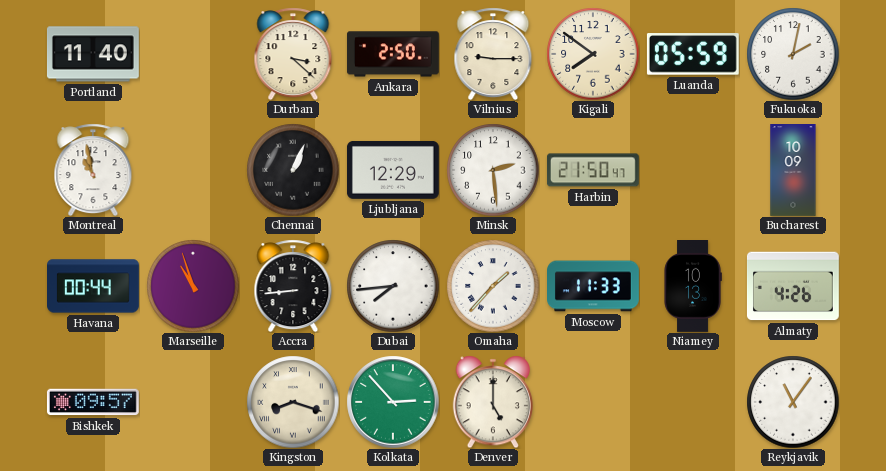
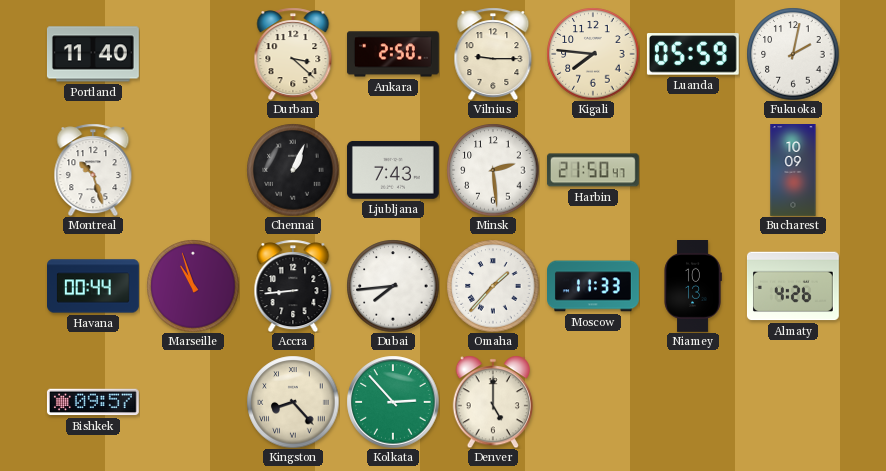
Kigali: 7:51 -> 7:46
Montreal: 10:58 -> 10:27
Ljubljana: 12:29 -> 7:43
Kingston: 8:18 -> 8:23
Reykjavik: 11:06 -> none
